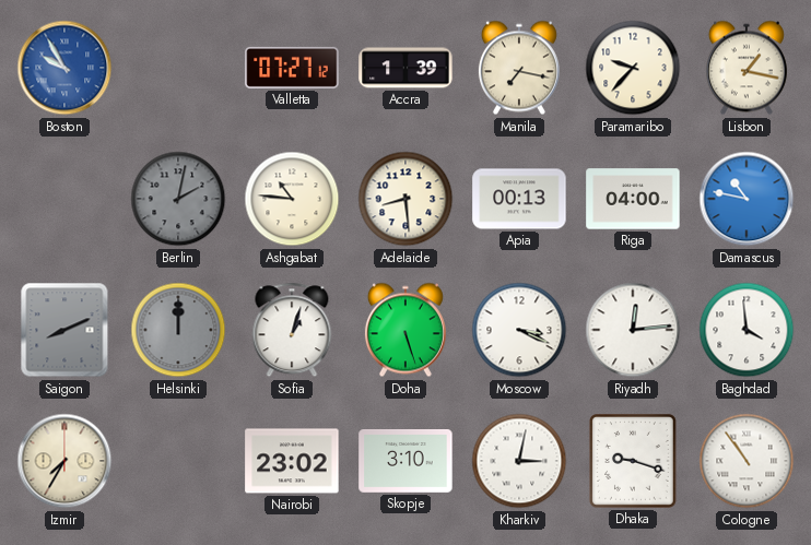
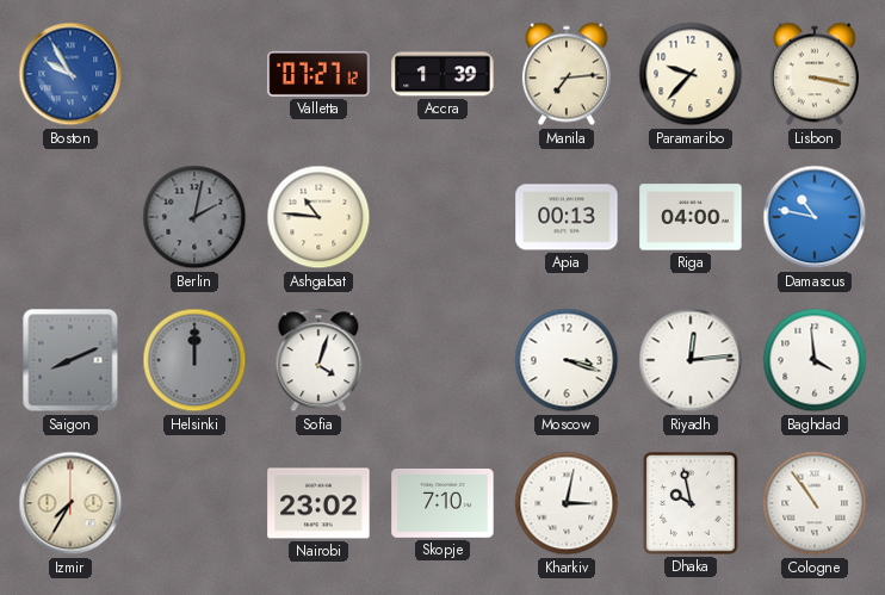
Manila: 7:17 -> 7:14
Lisbon: 1:17 -> 3:17
Adelaide: 8:29 -> none
Sofia: 1:03 -> 4:03
Doha: 5:27 -> none
Moscow: 3:19 -> 3:18
Skopje: 3:10 -> 7:10
Dhaka: 9:18 -> 9:58
